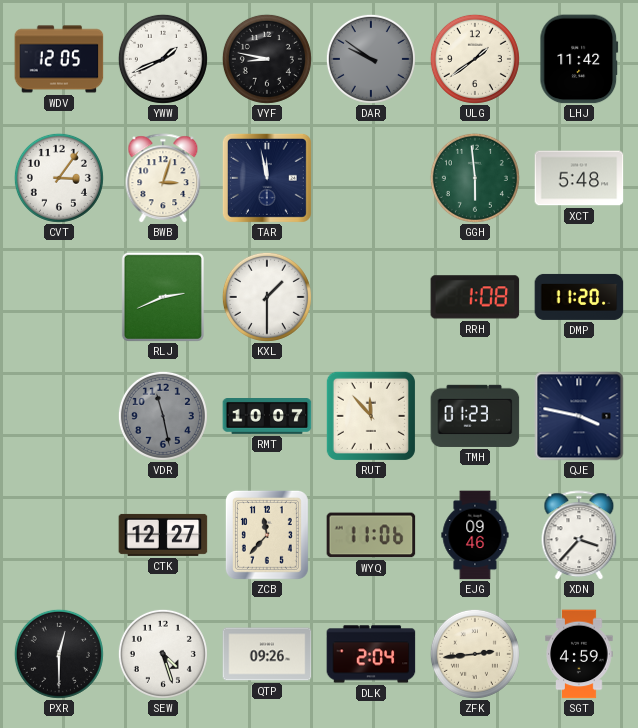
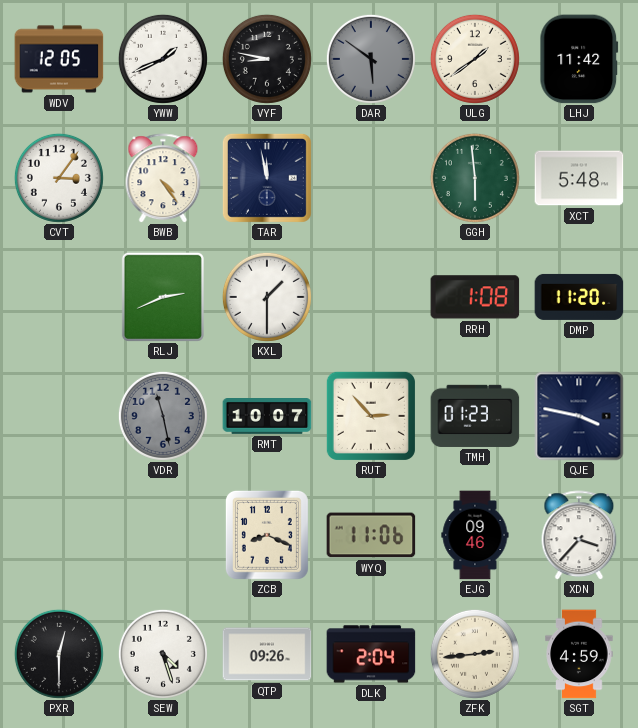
DAR: 9:51 -> 5:51
BWB: 3:03 -> 4:24
RUT: 11:53 -> 2:53
CTK: 12:27 -> none
ZCB: 11:37 -> 8:19
